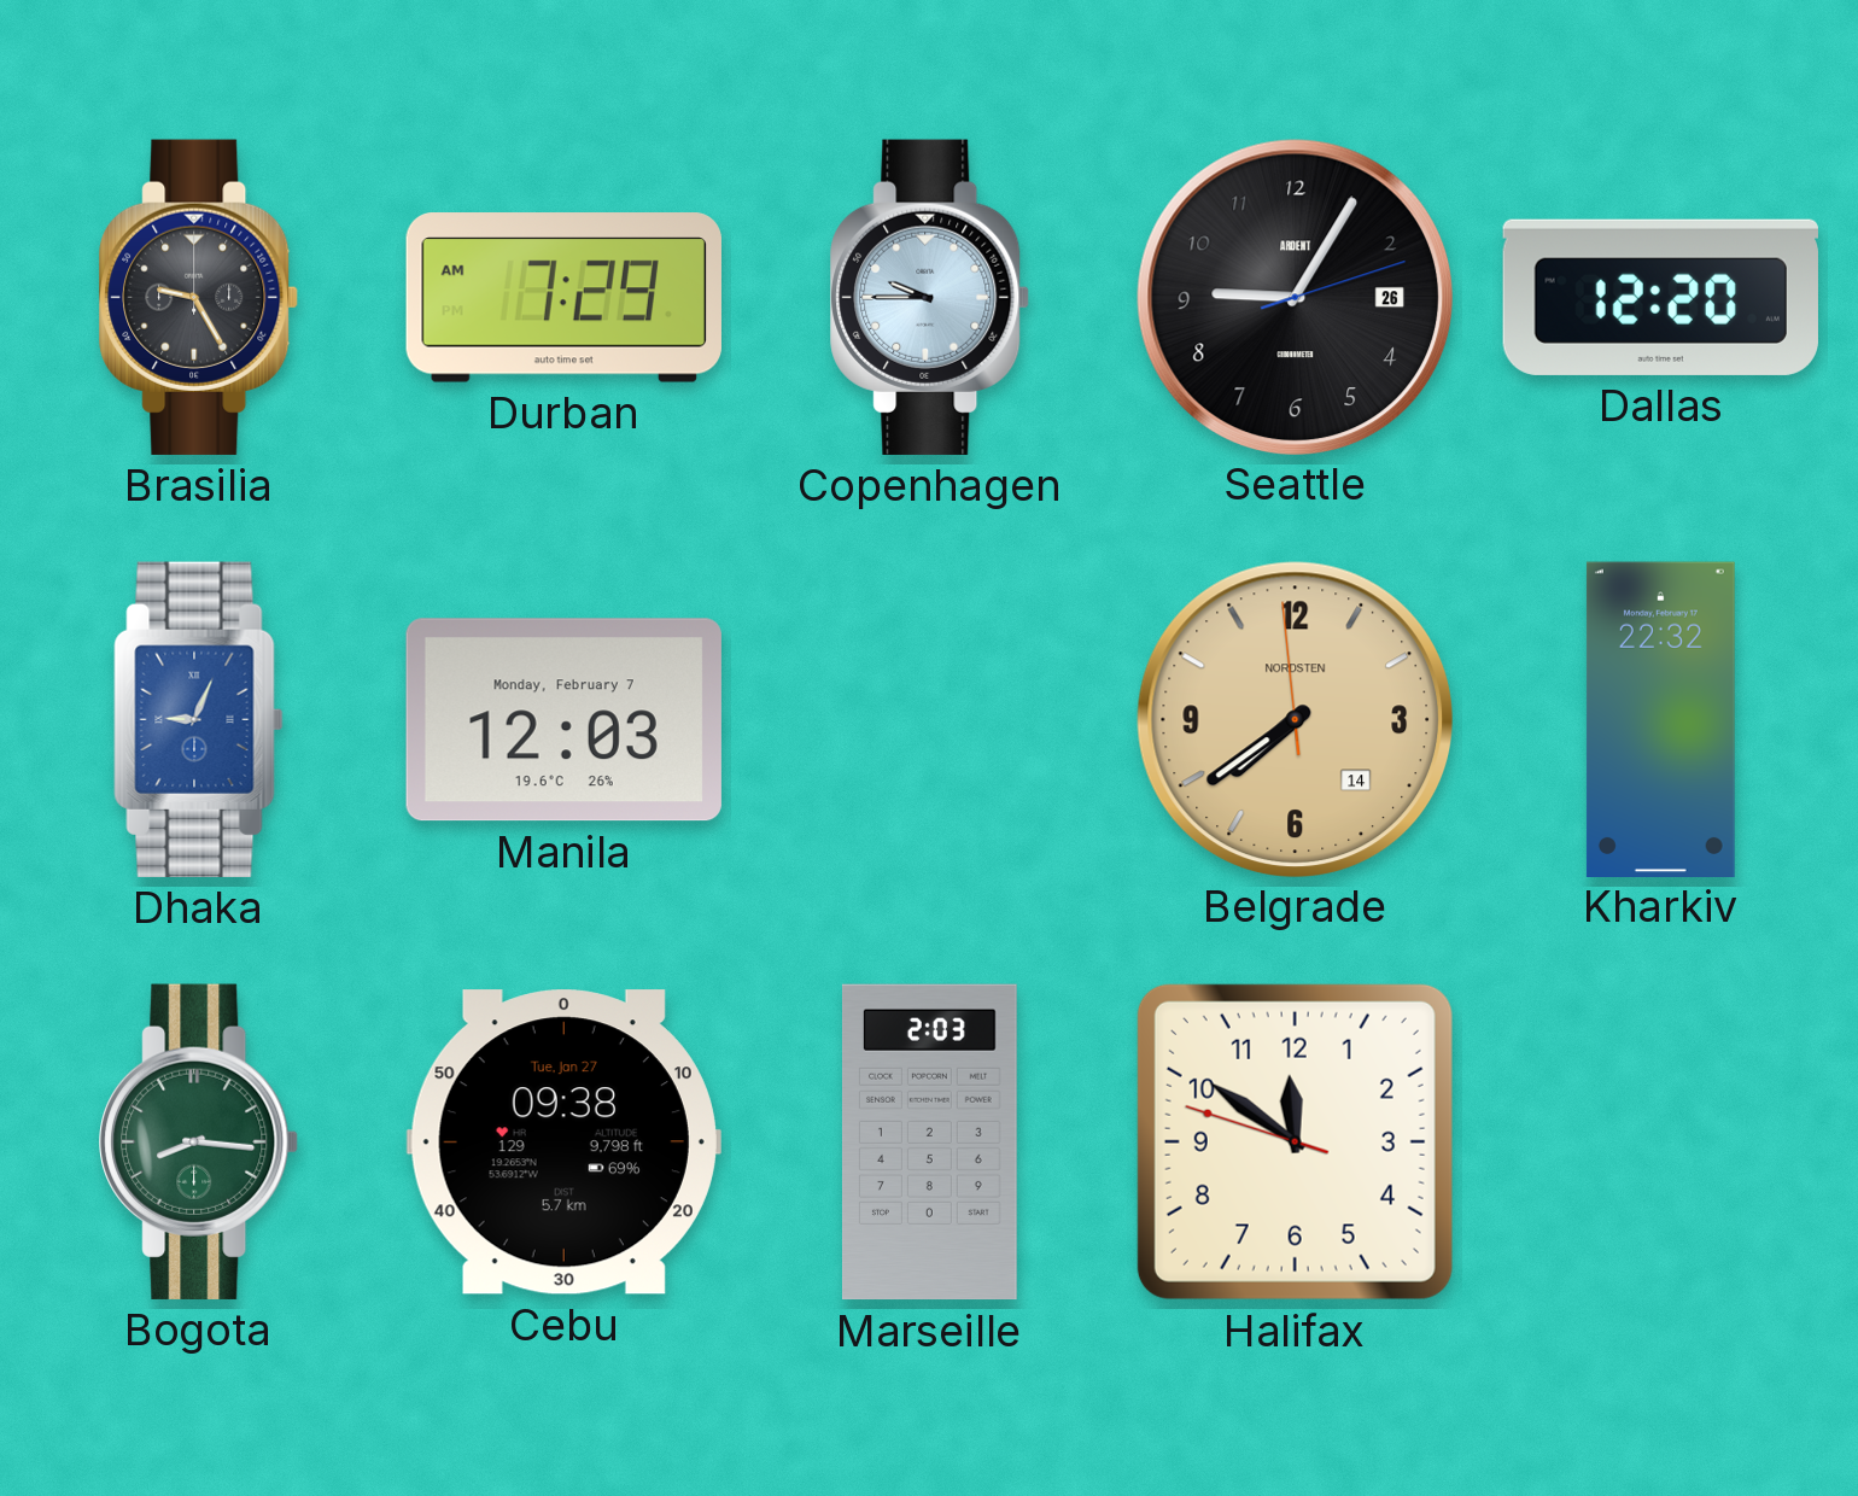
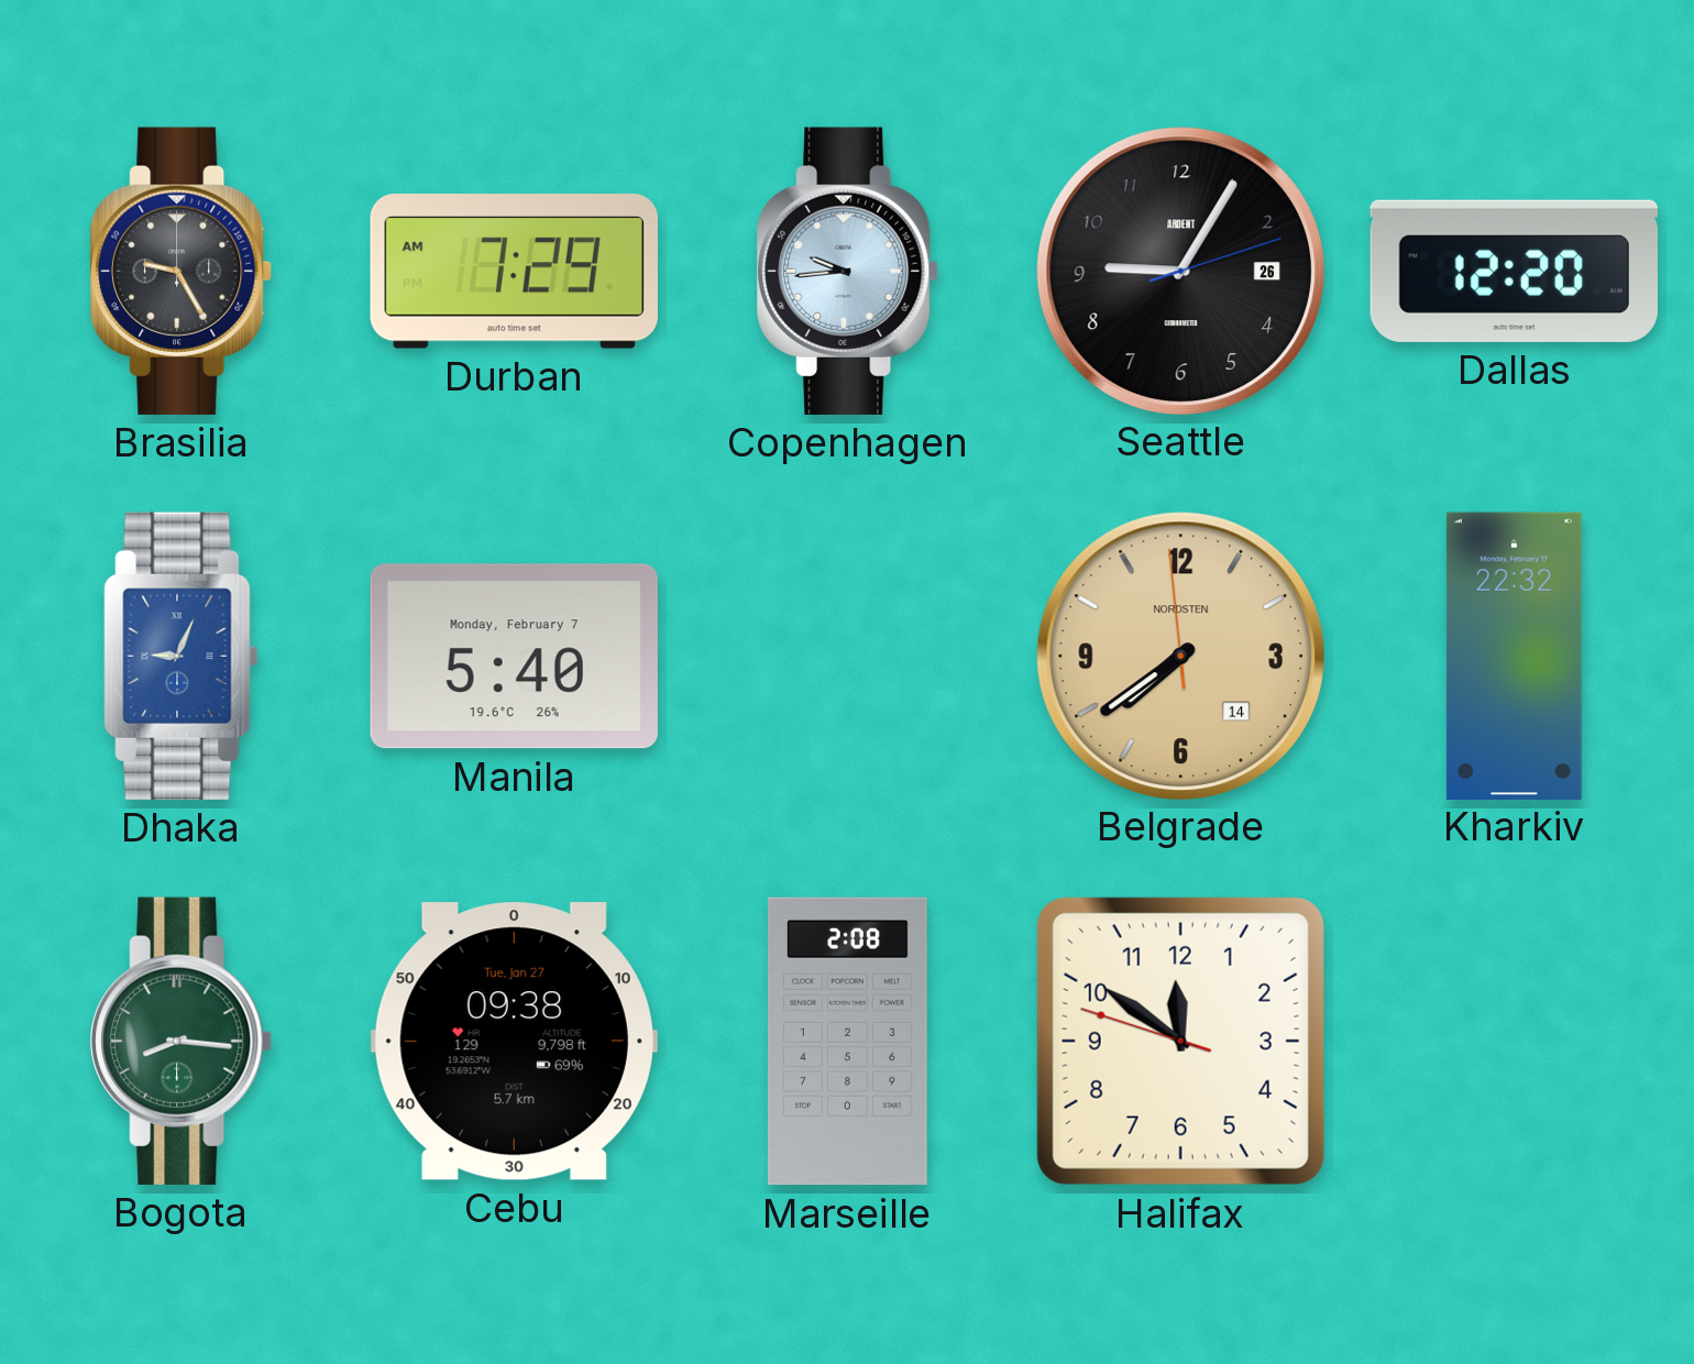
Copenhagen: 9:45 -> 9:44
Manila: 12:03 -> 5:40
Marseille: 2:03 -> 2:08
